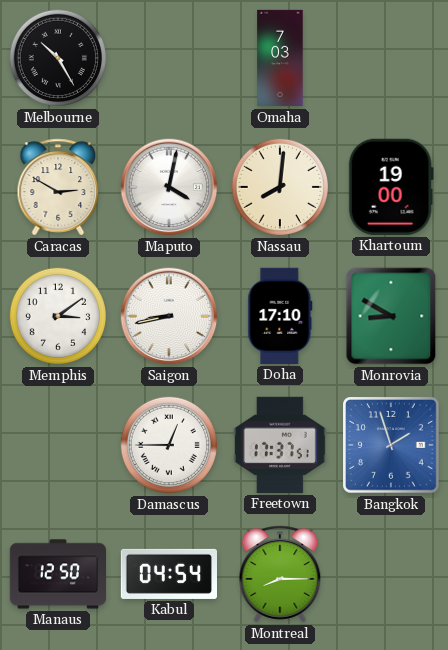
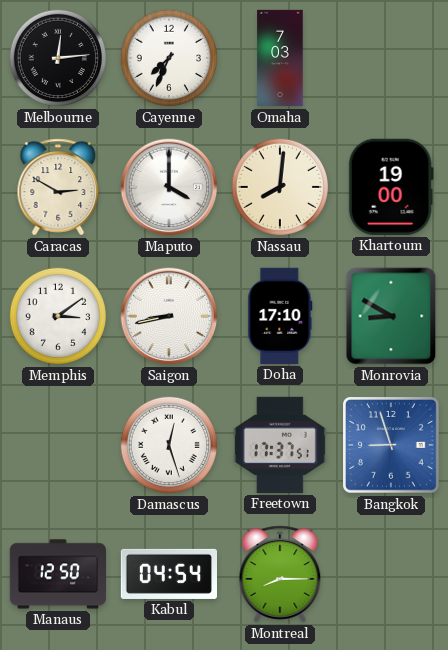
Melbourne: 10:25 -> 12:14
Cayenne: none -> 7:34
Maputo: 4:02 -> 4:00
Damascus: 12:45 -> 12:27
Bangkok: 1:57 -> 8:57
